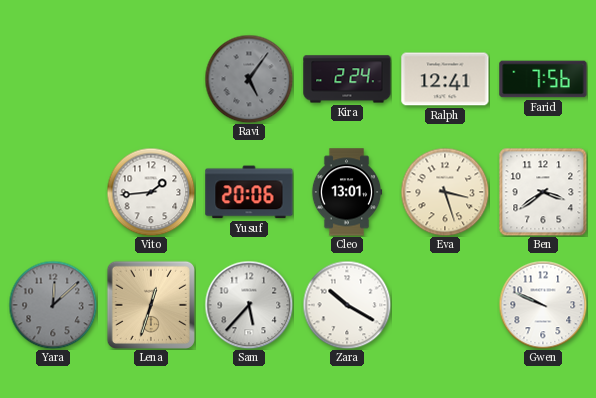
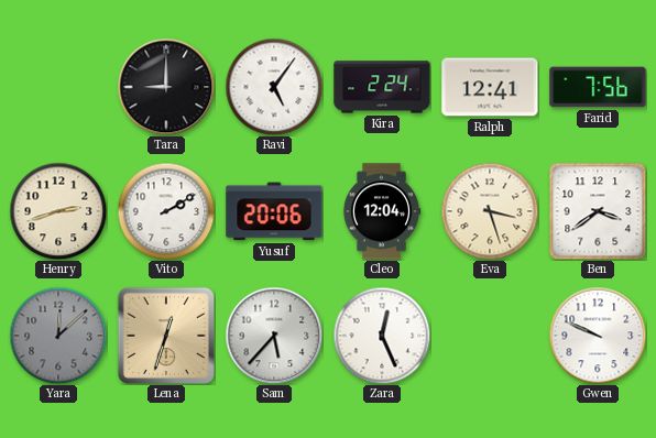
Tara: none -> 9:00
Ravi dial: grey -> white
Henry: none -> 2:42
Vito: 1:44 -> 2:10
Cleo: 13:01 -> 12:04
Zara: 10:20 -> 12:26
